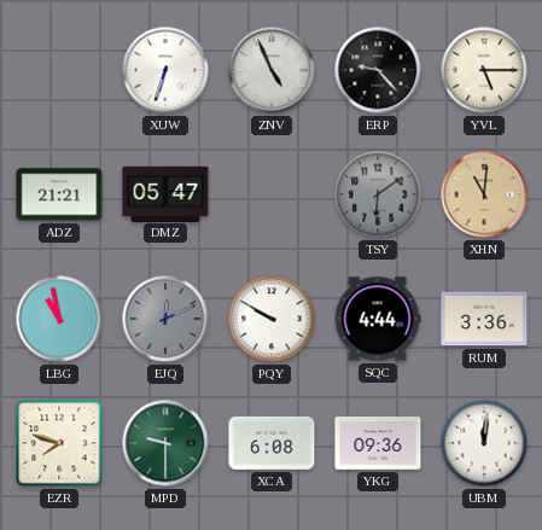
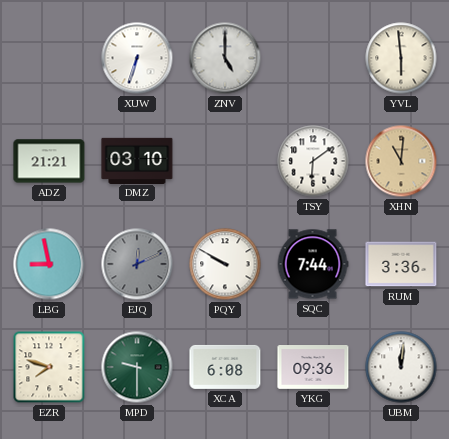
ZNV: 4:56 -> 5:00
ERP: 9:23 -> none
YVL: 5:15 -> 5:59
DMZ: 05:47 -> 03:10
TSY dial: grey -> white
LBG: 10:58 -> 8:58
SQC: 4:44 -> 7:44
